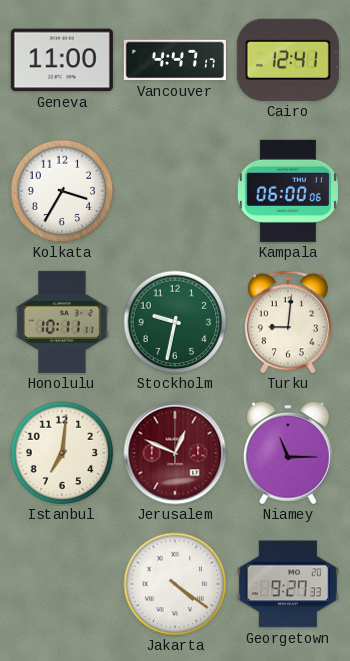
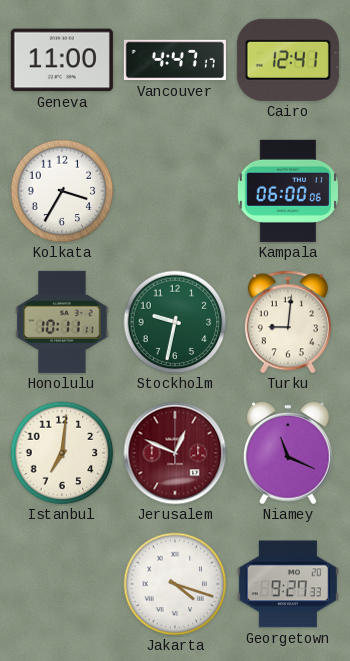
Niamey: 11:15 -> 11:19
Jakarta: 4:21 -> 4:18
